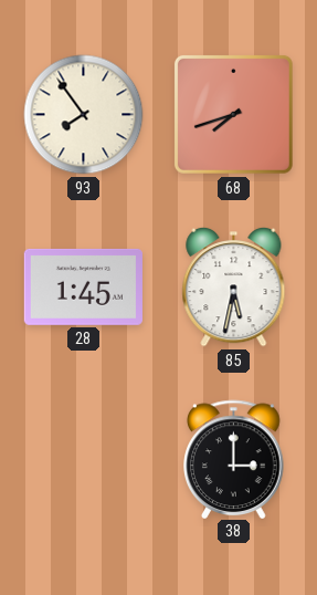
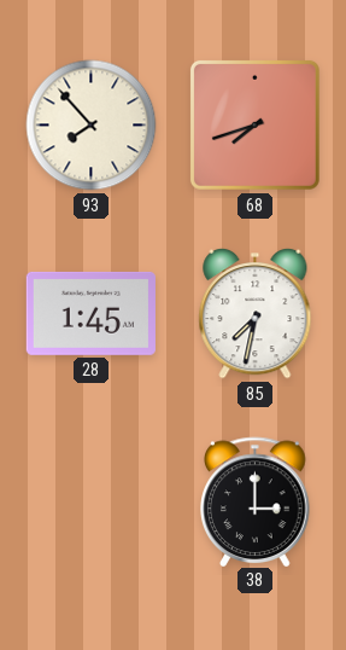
93: 7:54 -> 7:53
85: 5:32 -> 7:32
